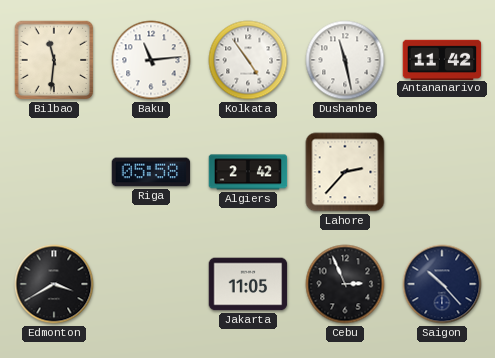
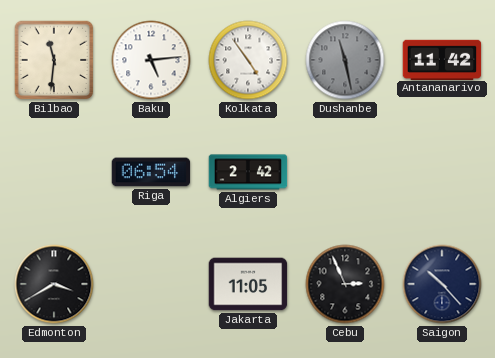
Baku: 11:14 -> 5:14
Dushanbe dial: white -> grey
Riga: 05:58 -> 06:54
Lahore: 2:37 -> none
